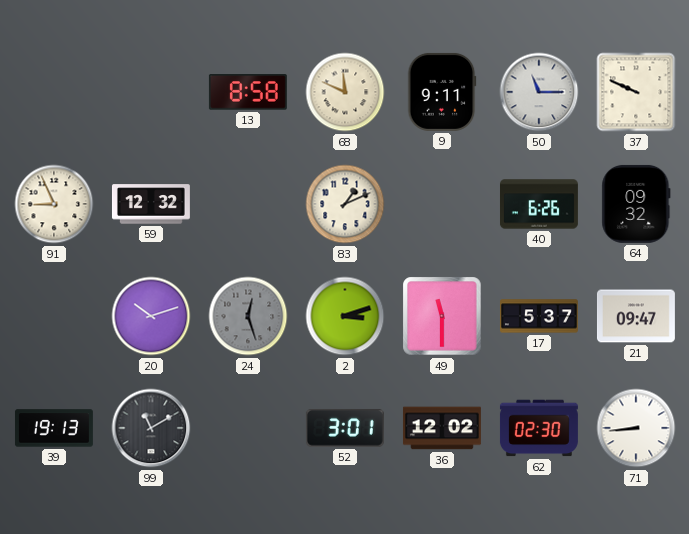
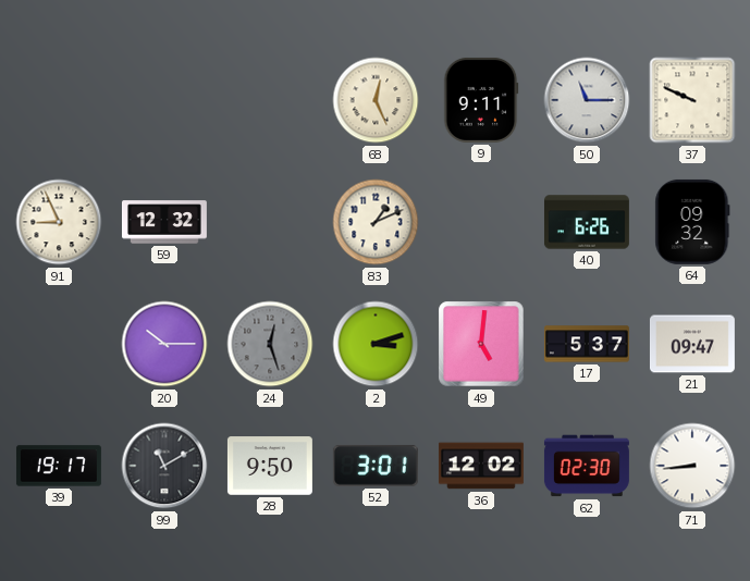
13: 8:58 -> none
68: 11:49 -> 12:26
20: 10:12 -> 10:15
49: 11:30 -> 5:01
39: 19:13 -> 19:17
28: none -> 9:50
